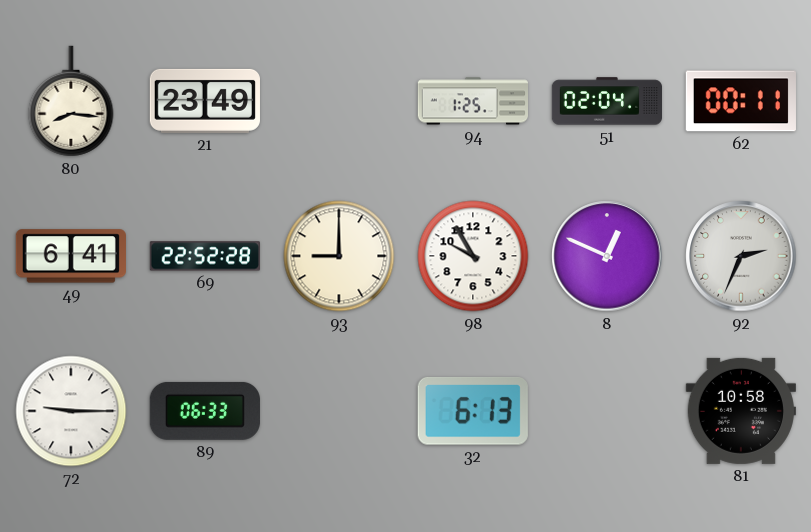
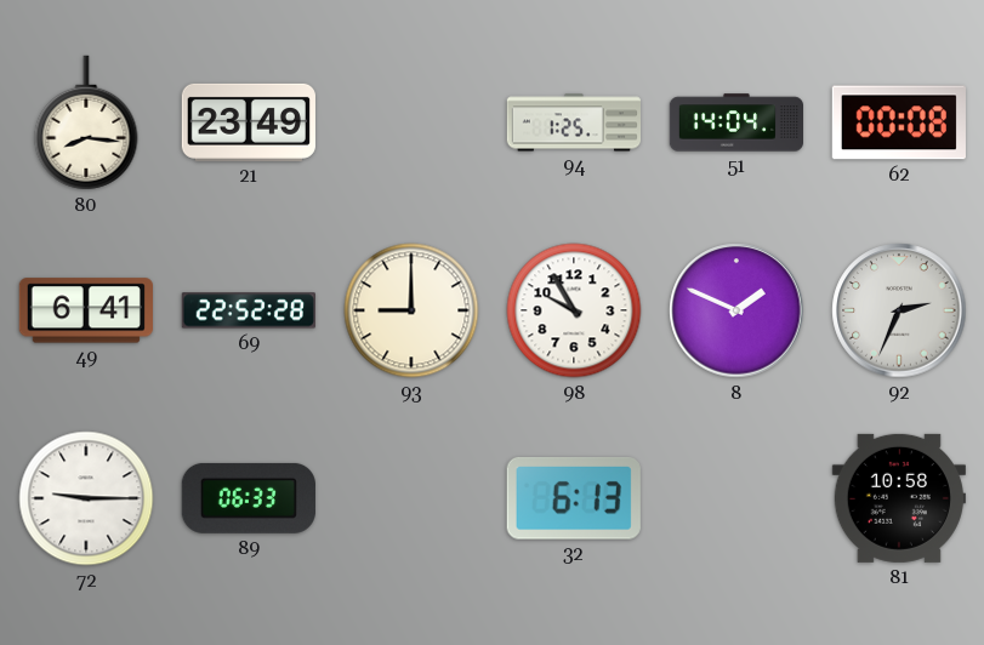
51: 02:04 -> 14:04
62: 00:11 -> 00:08
8: 12:49 -> 1:49
